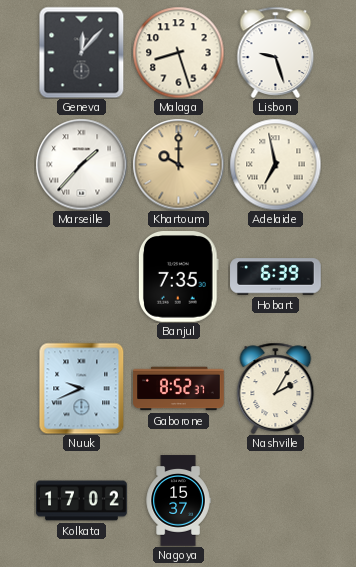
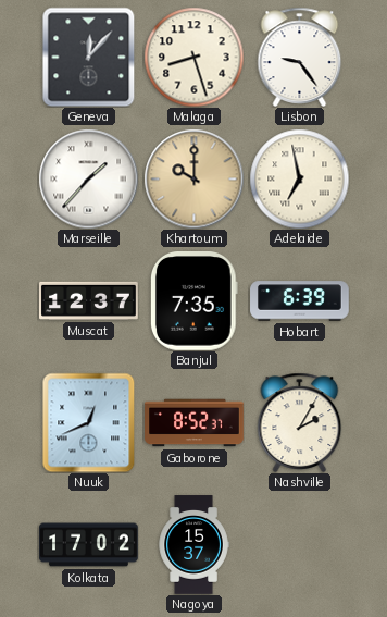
Lisbon: 9:27 -> 9:24
Muscat: none -> 12:37
Nuuk: 9:41 -> 12:41
